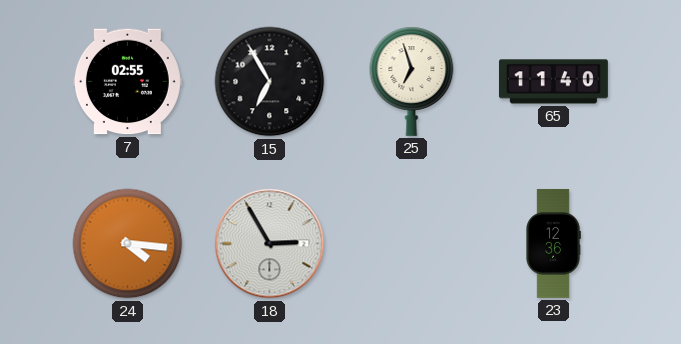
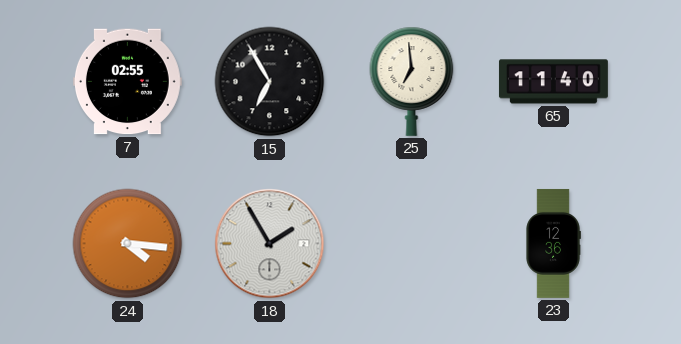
25: 6:57 -> 6:59
18: 2:55 -> 1:55
